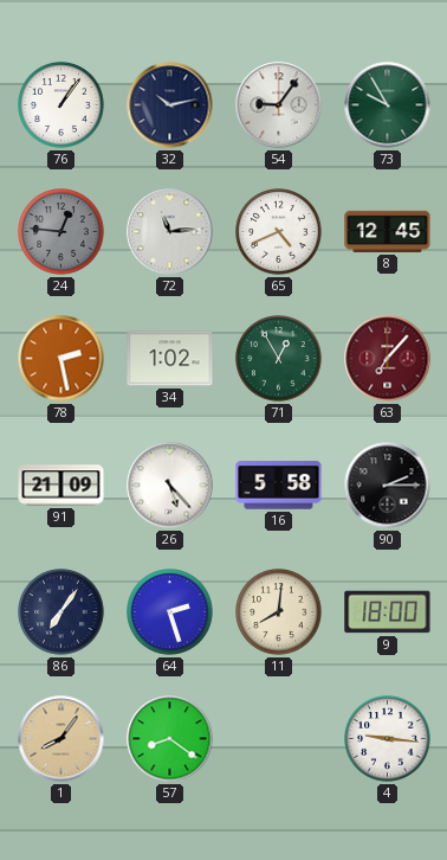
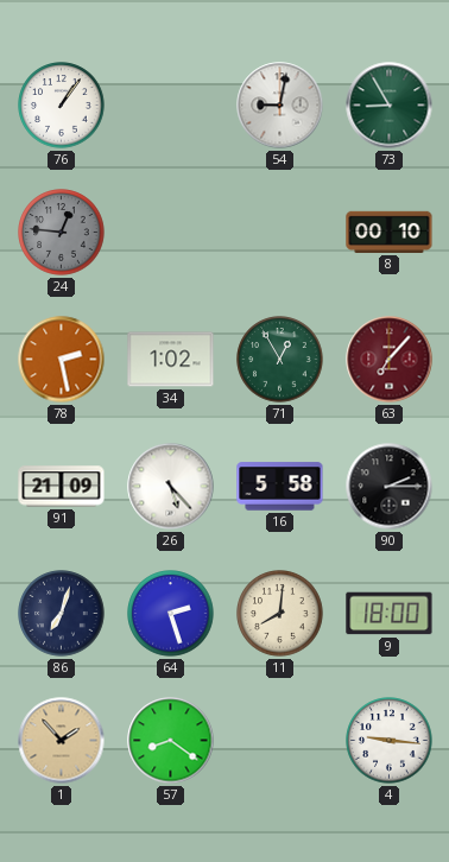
32: 10:13 -> none
54: 9:06 -> 9:02
73: 9:55 -> 8:55
72: 11:14 -> none
65: 4:41 -> none
8: 12:45 -> 00:10
86: 7:06 -> 7:03
1: 8:06 -> 1:53
